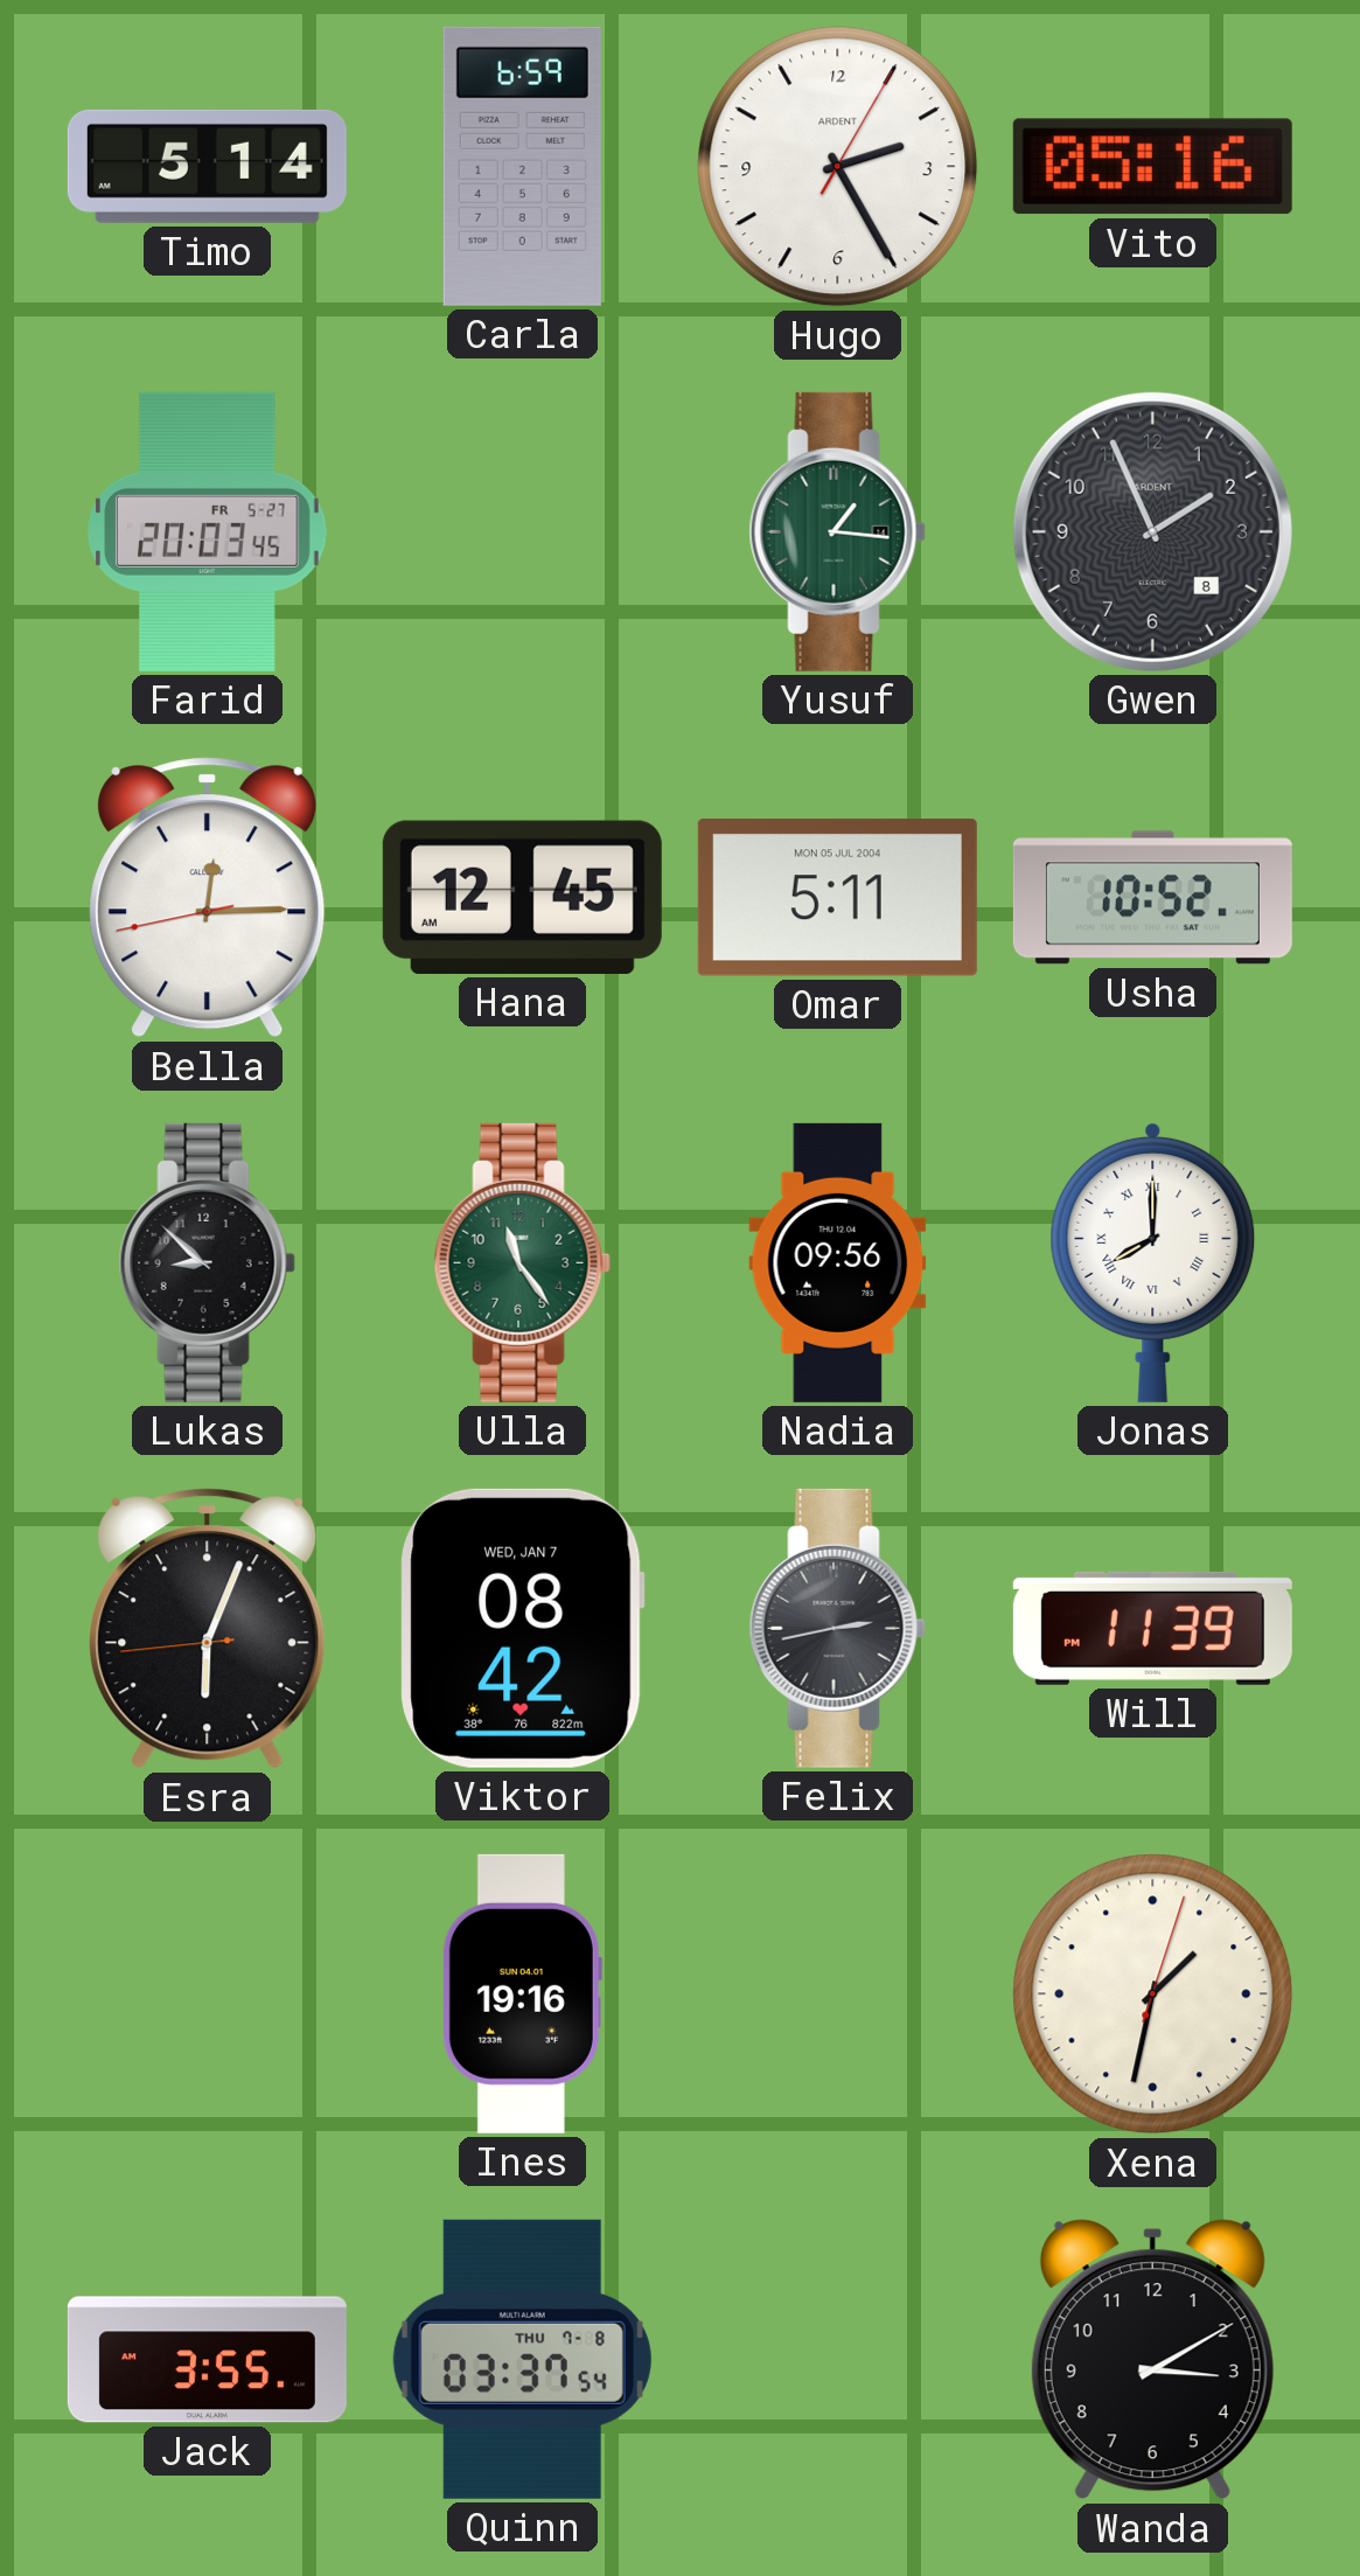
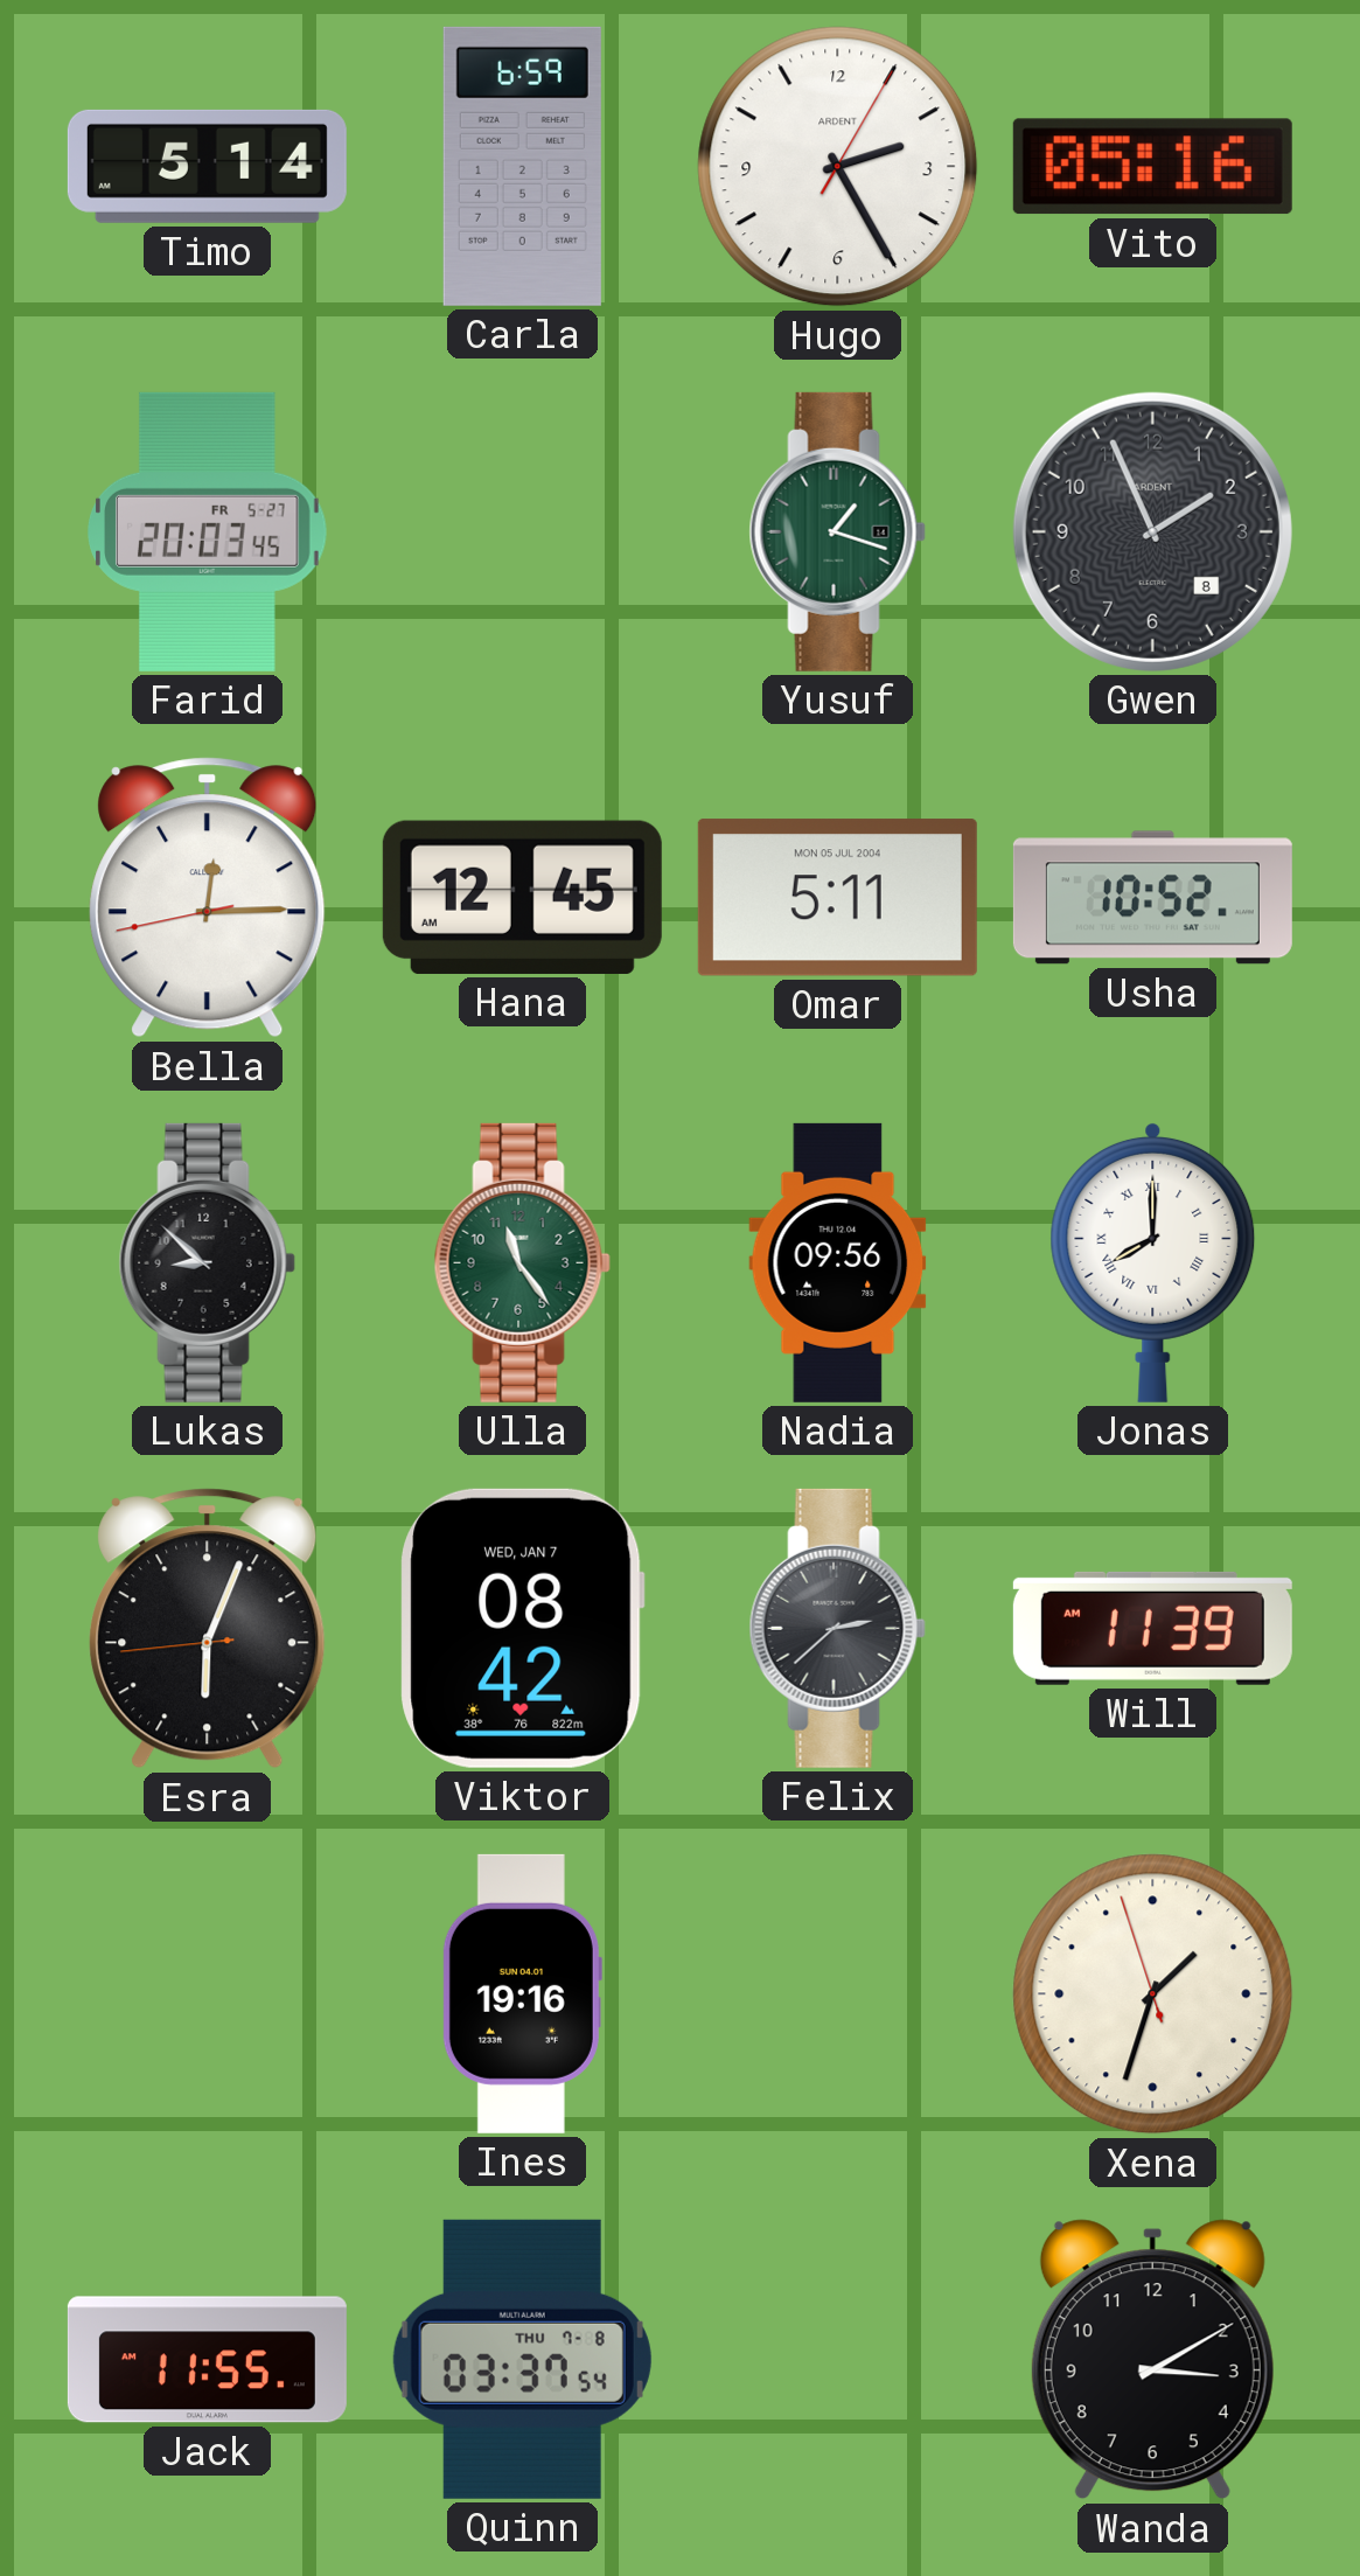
Yusuf: 1:16 -> 1:18
Felix: 2:43 -> 2:38
Will: 11:39 PM -> 11:39 AM
Xena: 1:32:03 -> 1:32:57
Jack: 3:55 -> 11:55
